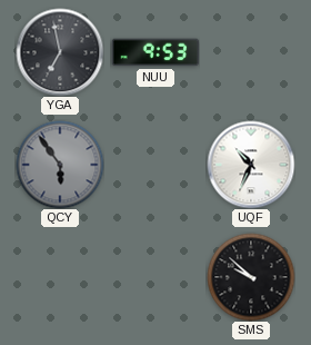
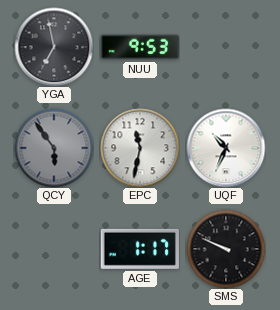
EPC: none -> 11:32
AGE: none -> 1:17
SMS: 9:52 -> 9:49
